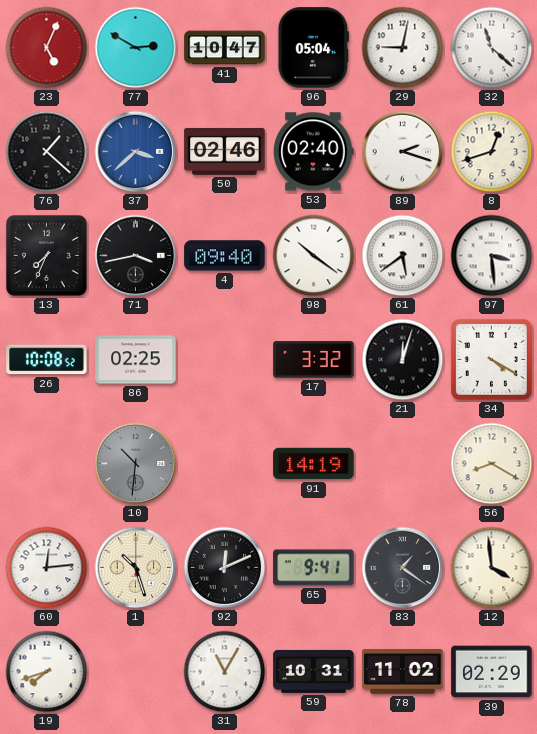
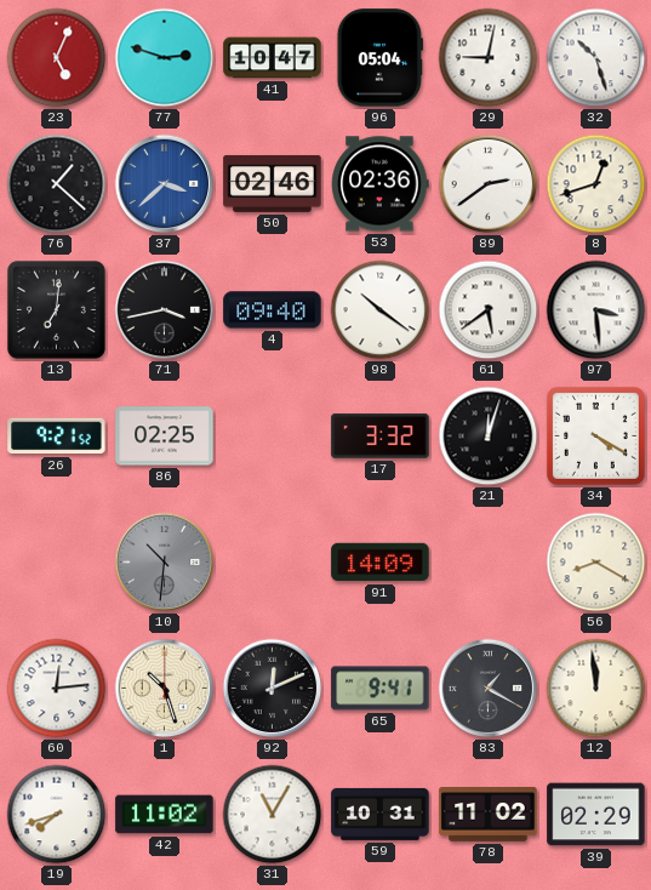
77: 2:50 -> 2:48
32: 11:22 -> 10:27
53: 02:40 -> 02:36
89: 2:18 -> 2:39
13: 7:34 -> 7:01
26: 10:08 -> 9:21
91: 14:19 -> 14:09
83: 1:21 -> 1:20
12: 3:59 -> 11:59
42: none -> 11:02
